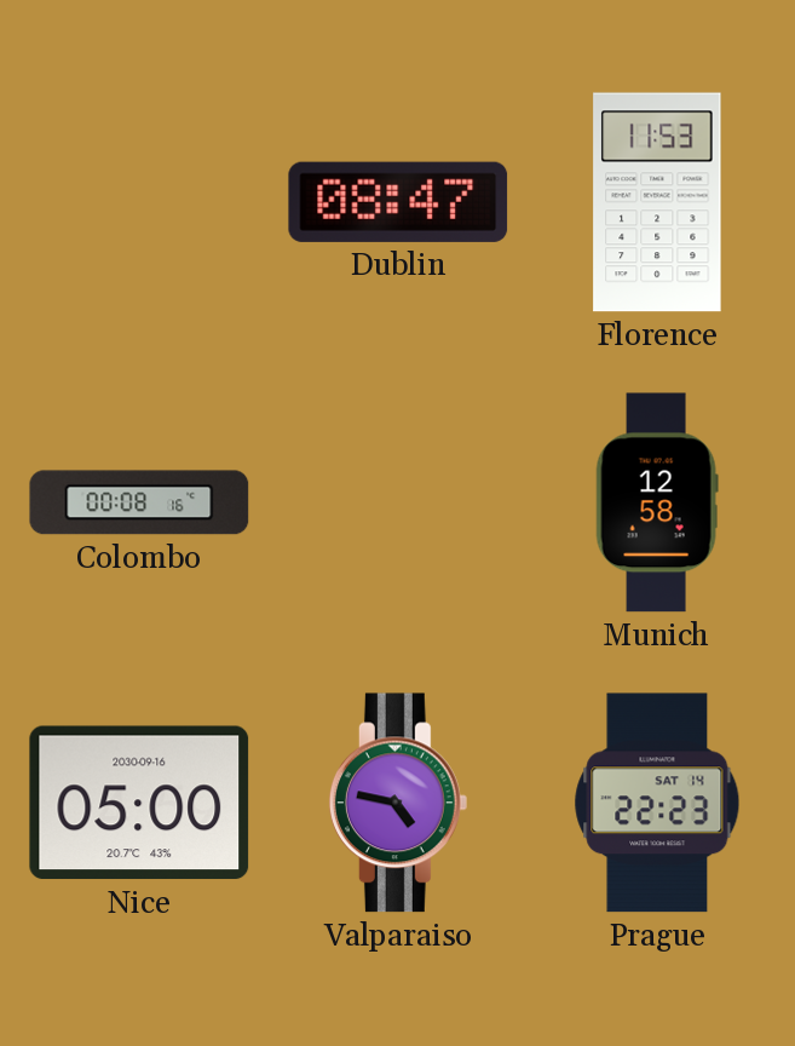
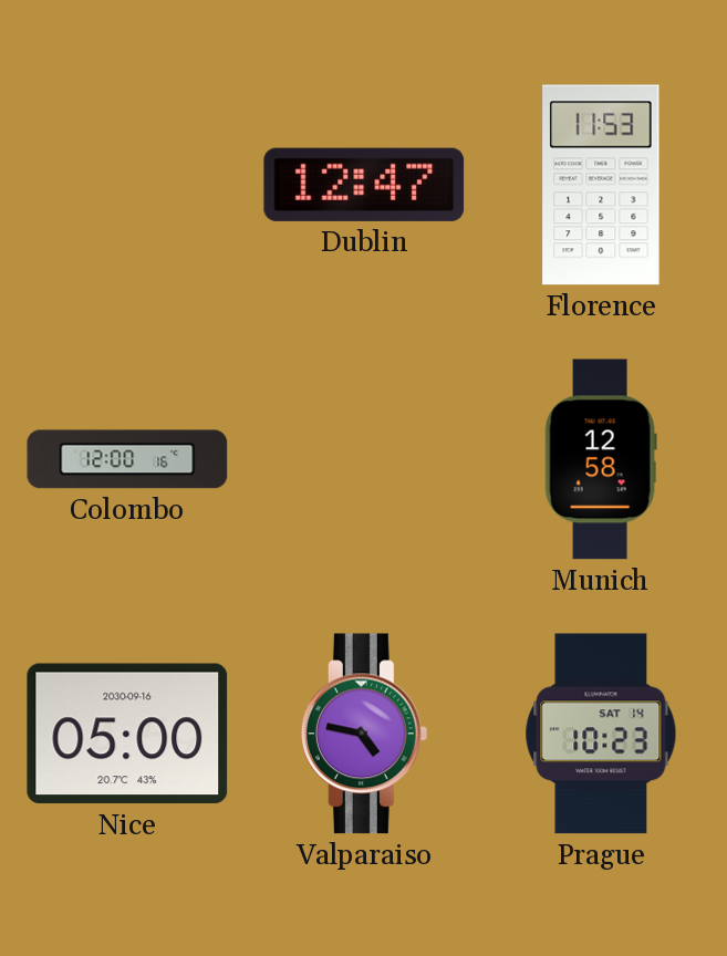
Dublin: 08:47 -> 12:47
Colombo: 00:08 -> 12:00
Prague: 22:23 -> 10:23
